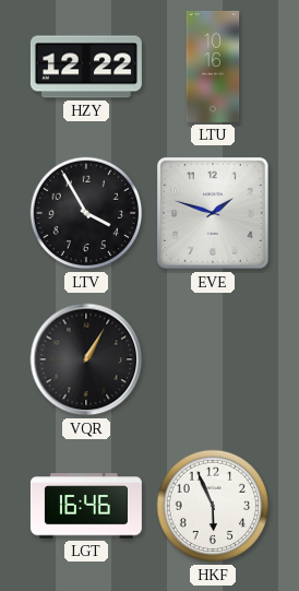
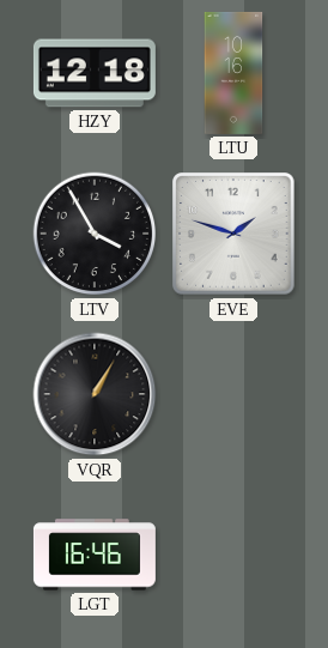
HZY: 12:22 -> 12:18
HKF: 5:56 -> none
